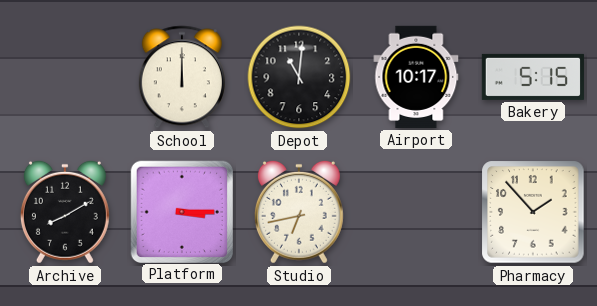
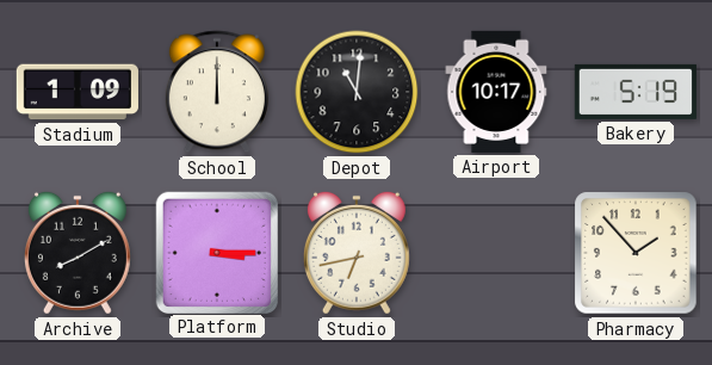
Stadium: none -> 1:09
Bakery: 5:15 -> 5:19
